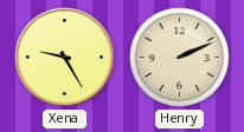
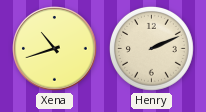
Xena: 9:25 -> 10:42
